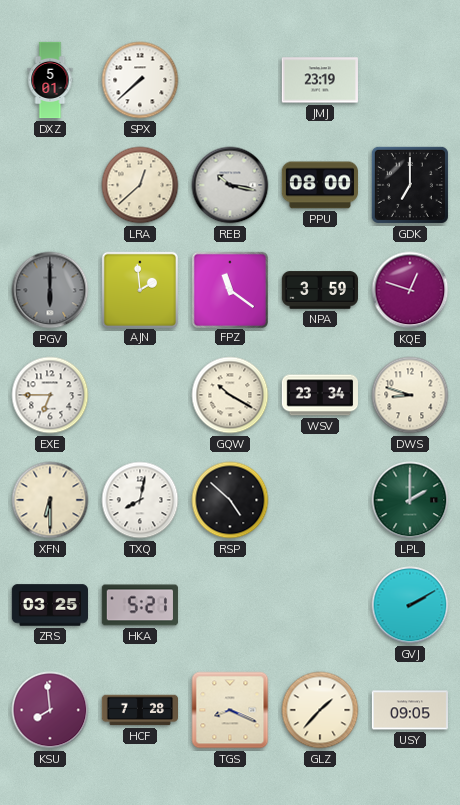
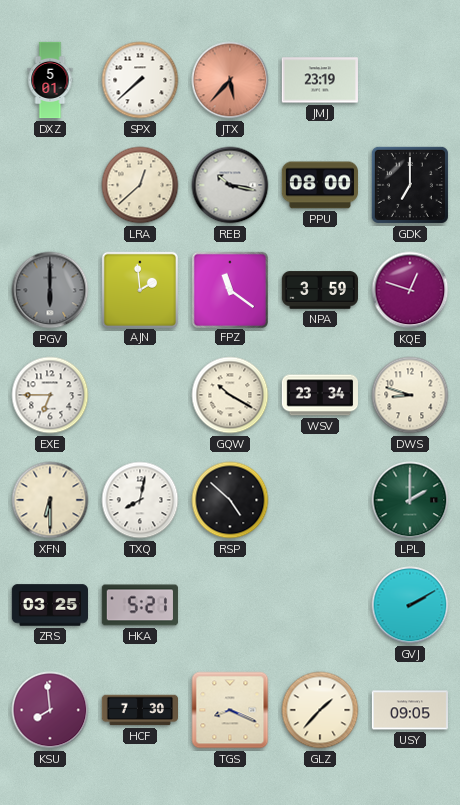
JTX: none -> 5:37
HCF: 7:28 -> 7:30
